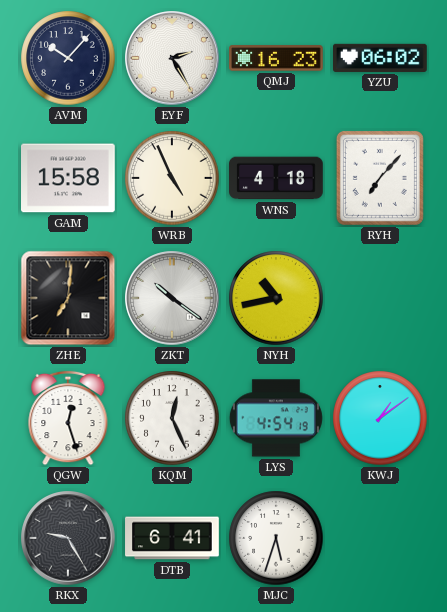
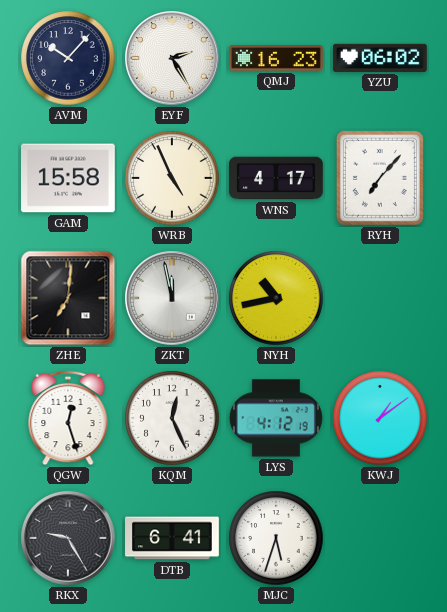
WNS: 4:18 -> 4:17
ZKT: 10:21 -> 11:58
LYS: 4:54 -> 4:12
